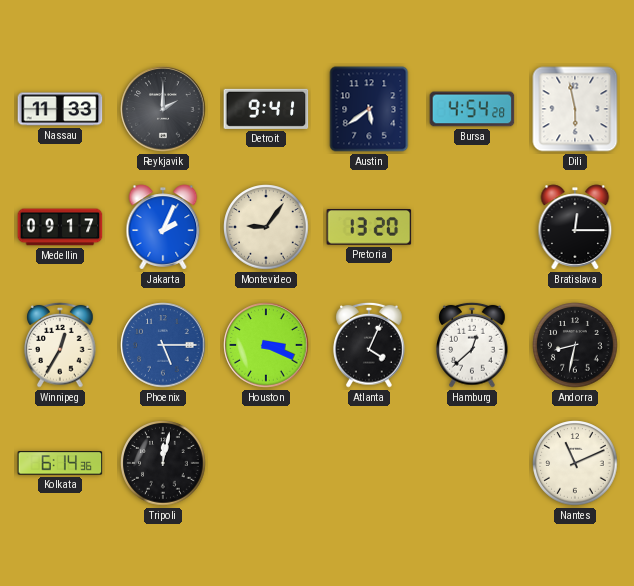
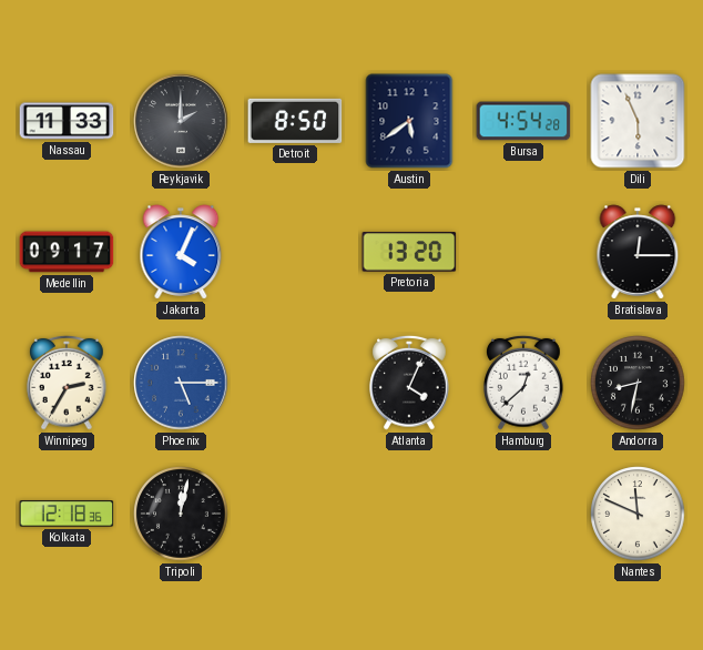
Detroit: 9:41 -> 8:50
Dili: 5:58 -> 5:56
Jakarta: 2:04 -> 4:04
Montevideo: 9:06 -> none
Winnipeg: 12:35 -> 2:35
Houston: 3:19 -> none
Kolkata: 6:14 -> 12:18
Nantes: 11:11 -> 11:49
